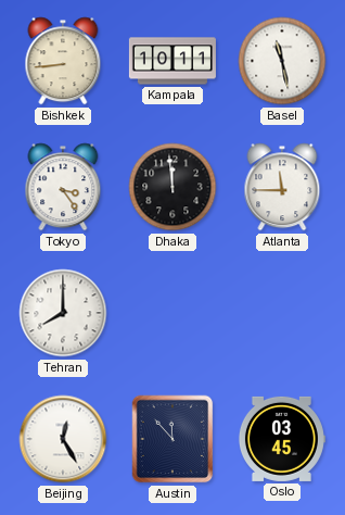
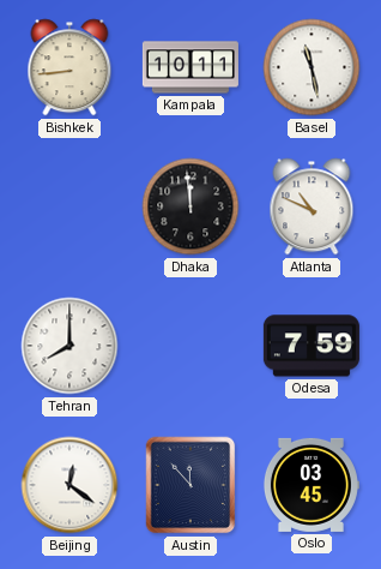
Tokyo: 3:24 -> none
Atlanta: 11:45 -> 10:49
Odesa: none -> 7:59
Beijing: 12:25 -> 12:21
